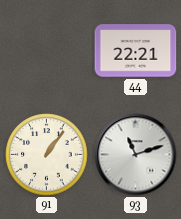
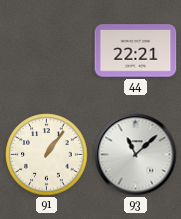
93: 11:12 -> 11:08
